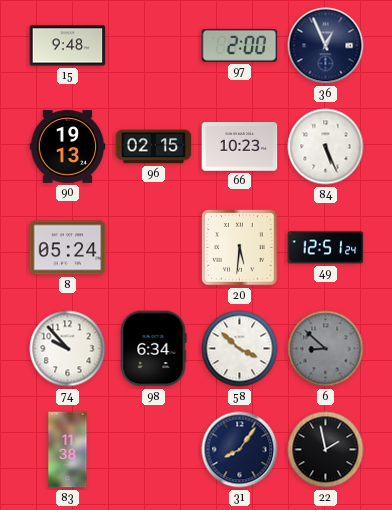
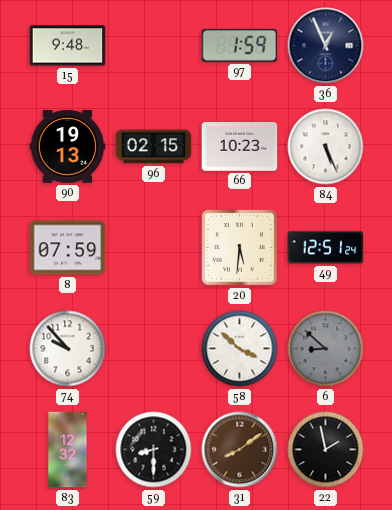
97: 2:00 -> 1:59
8: 05:24 -> 07:59
98: 6:34 -> none
83: 11:38 -> 12:32
59: none -> 8:30
31: 8:06 -> 8:09
31 dial: navy -> brown
